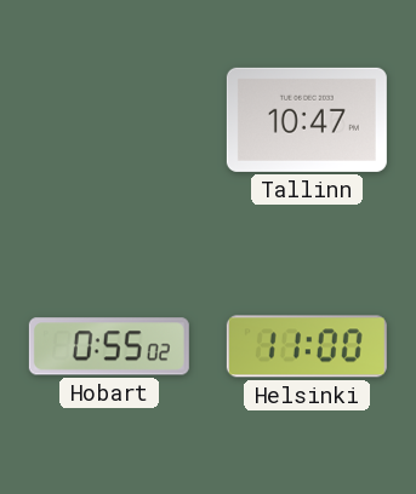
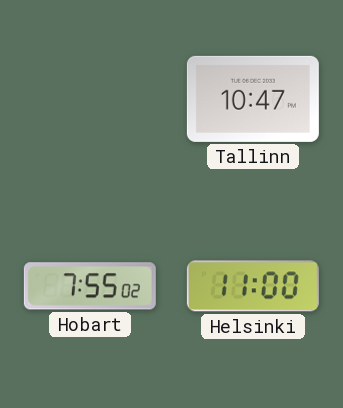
Hobart: 0:55 -> 7:55
